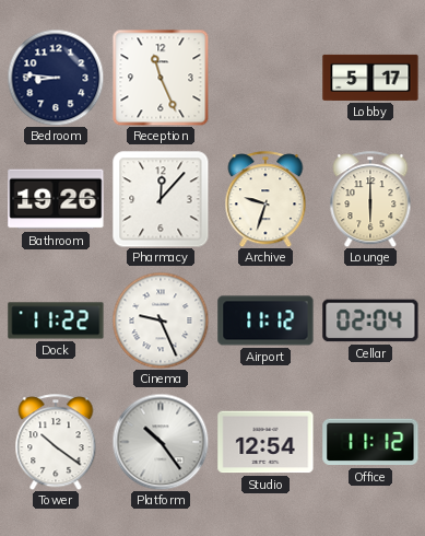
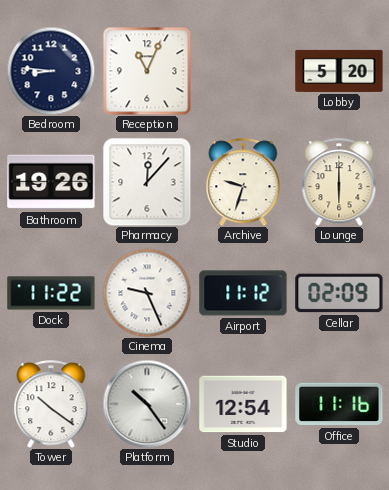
Reception: 11:26 -> 11:04
Lobby: 5:17 -> 5:20
Cellar: 02:04 -> 02:09
Office: 11:12 -> 11:16
